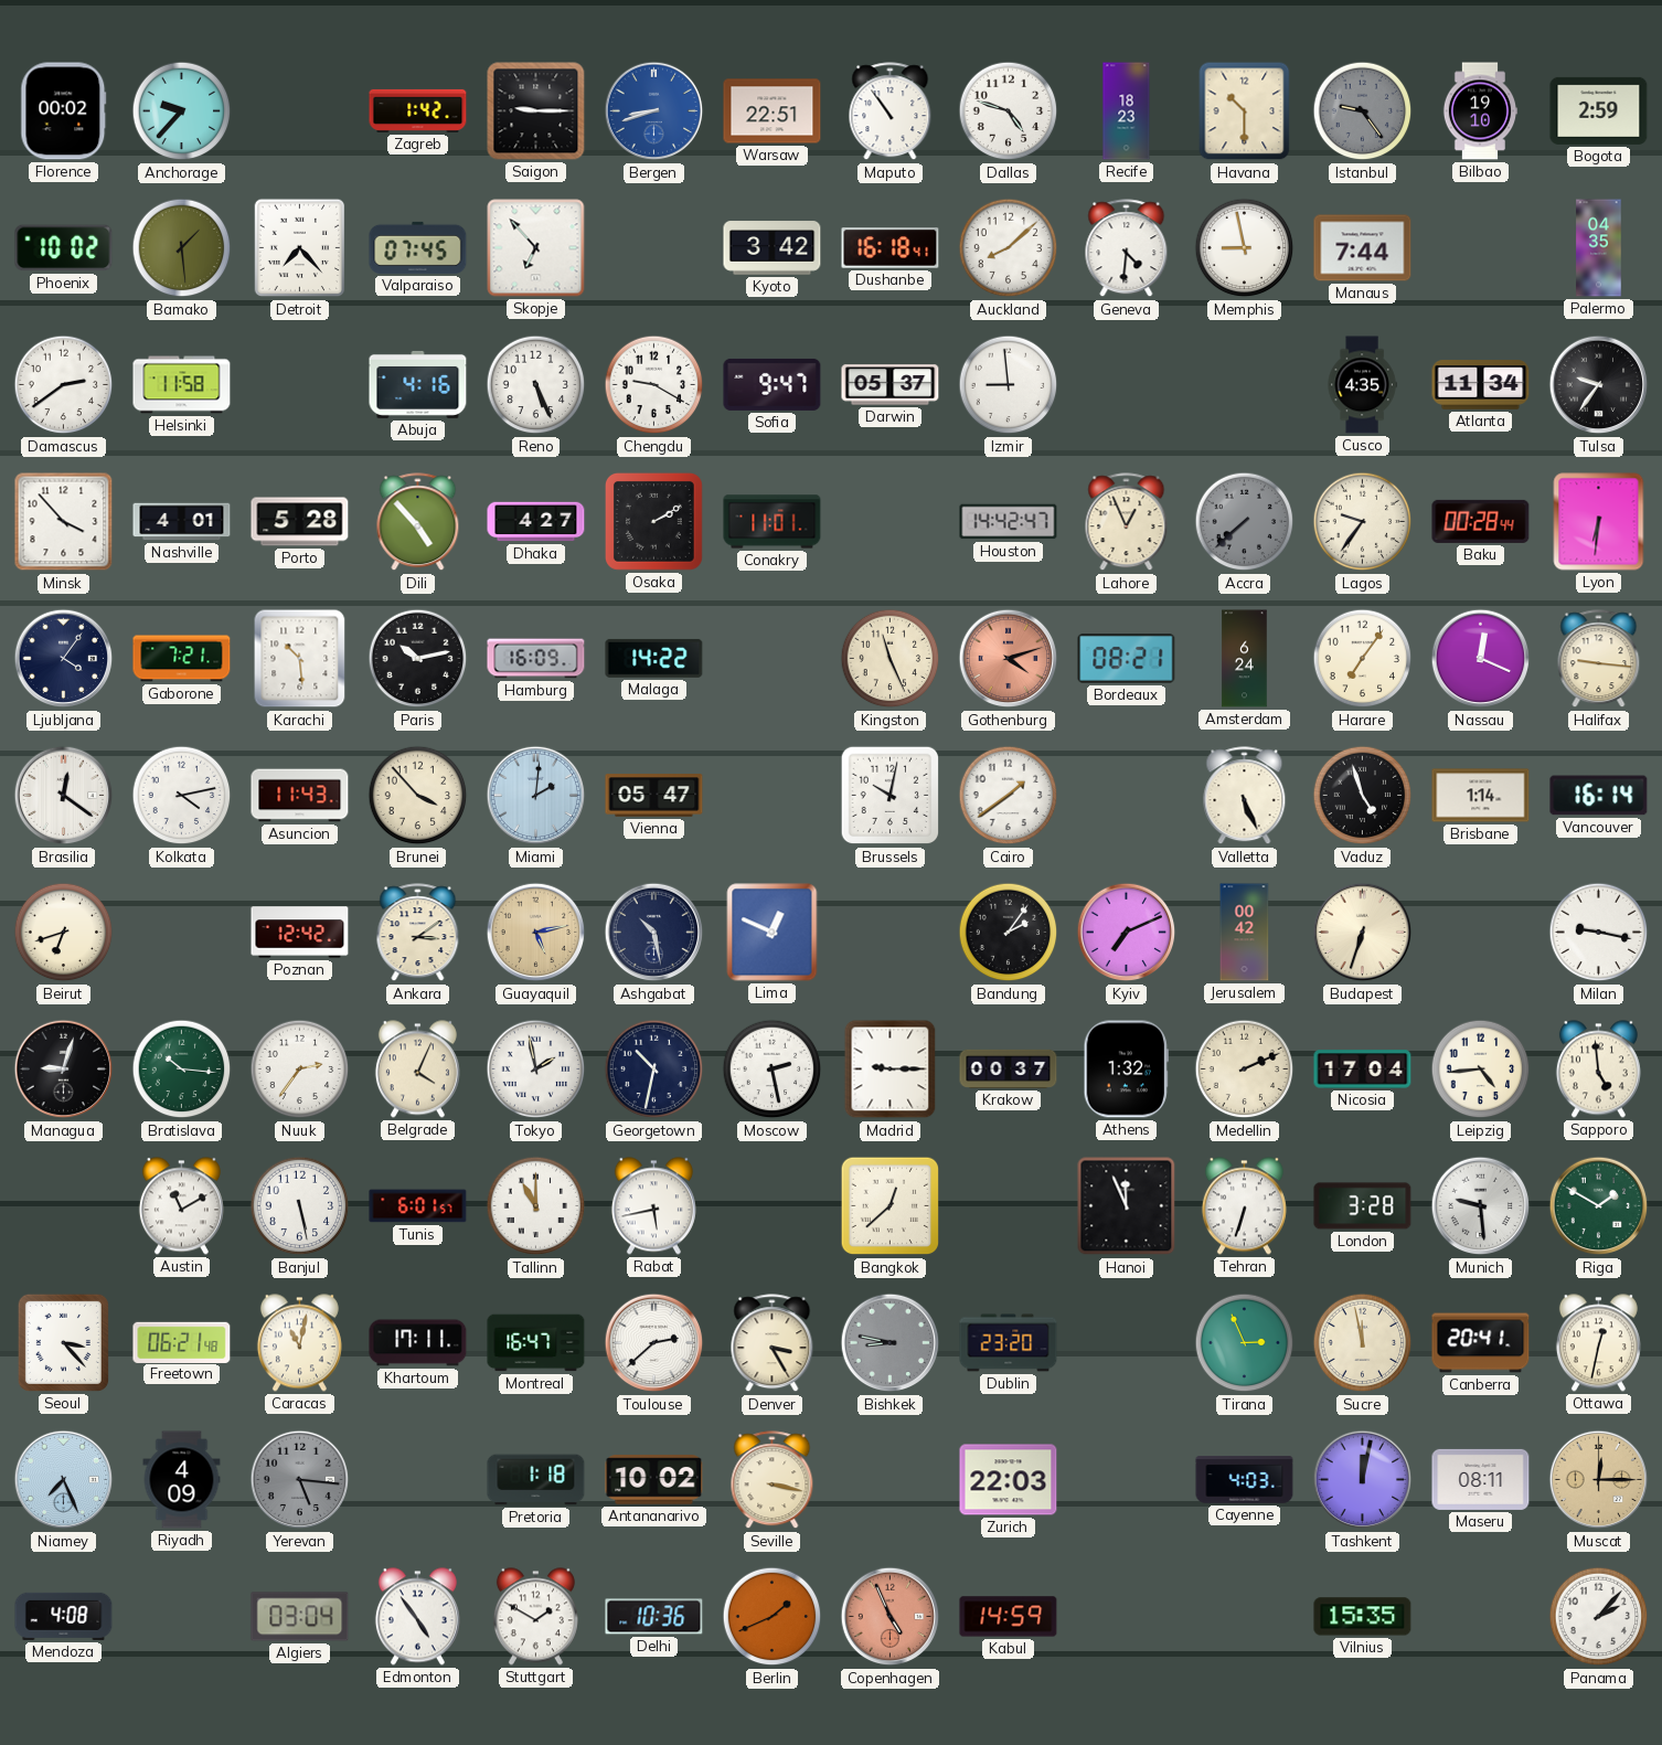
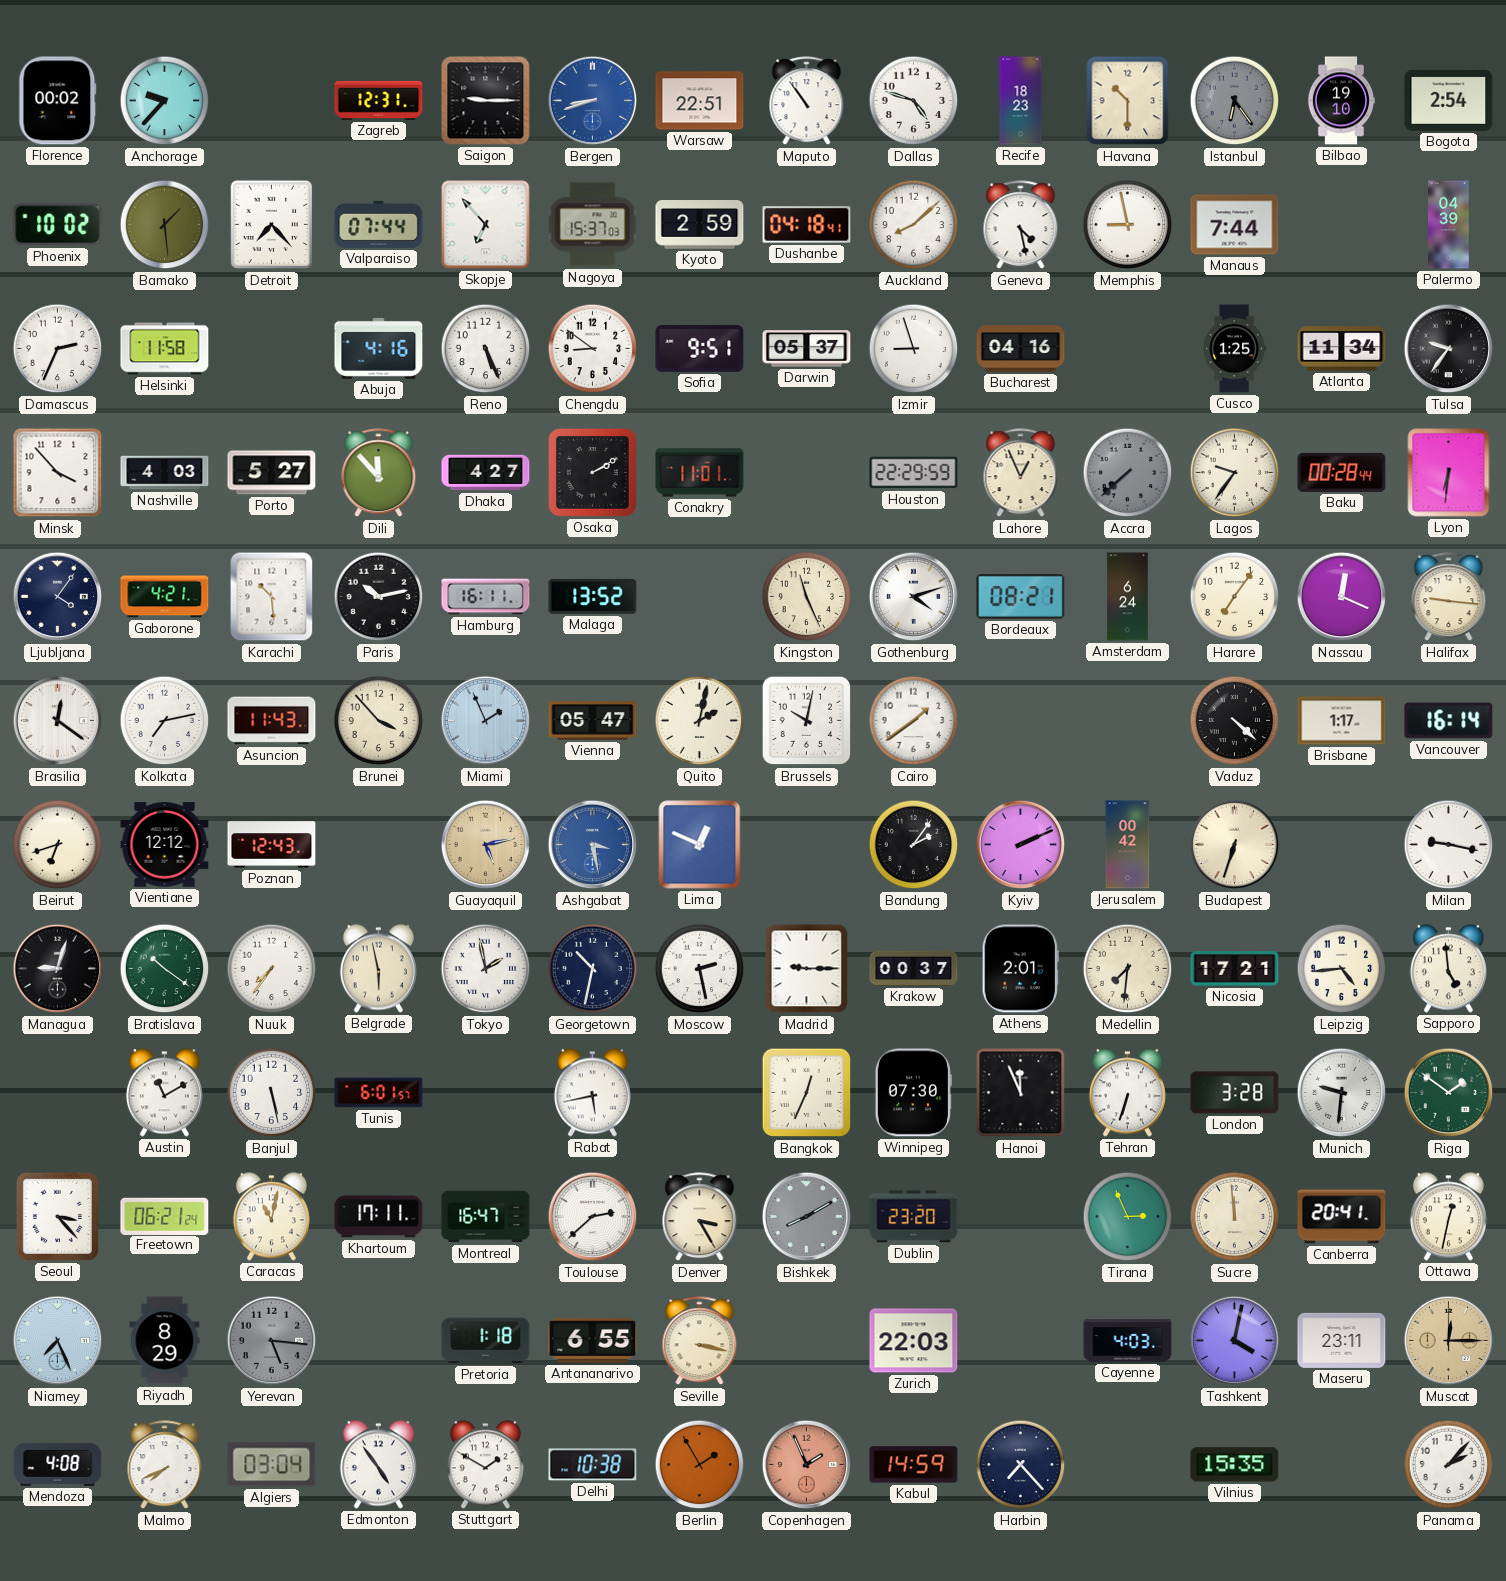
Zagreb: 1:42 -> 12:31
Istanbul: 9:24 -> 6:24
Bogota: 2:59 -> 2:54
Valparaiso: 07:45 -> 07:44
Nagoya: none -> 15:37
Kyoto: 3:42 -> 2:59
Dushanbe: 16:18 -> 04:18
Geneva: 4:31 -> 4:28
Palermo: 04:35 -> 04:39
Damascus: 2:39 -> 2:34
Chengdu: 9:20 -> 8:51
Sofia: 9:47 -> 9:51
Izmir: 8:59 -> 8:57
Bucharest: none -> 04:16
Cusco: 4:35 -> 1:25
Nashville: 4:01 -> 4:03
Porto: 5:28 -> 5:27
Dili: 4:53 -> 11:53
Houston: 14:42 -> 22:29
Gaborone: 7:21 -> 4:21
Hamburg: 16:09 -> 16:11
Malaga: 14:22 -> 13:52
Gothenburg dial: salmon -> white
Kolkata: 4:13 -> 7:13
Miami: 2:01 -> 1:56
Quito: none -> 2:02
Valletta: 5:26 -> none
Vaduz: 4:57 -> 4:22
Brisbane: 1:14 -> 1:17
Vientiane: none -> 12:12
Poznan: 12:42 -> 12:43
Ankara: 3:09 -> none
Ashgabat: 10:28 -> 3:28
Ashgabat dial: navy -> blue
Kyiv: 7:11 -> 2:11
Bratislava: 10:16 -> 10:21
Nuuk: 2:36 -> 7:36
Belgrade: 4:04 -> 5:58
Athens: 1:32 -> 2:01
Medellin: 2:11 -> 7:31
Nicosia: 17:04 -> 17:21
Tallinn: 11:00 -> none
Bangkok: 12:38 -> 12:34
Winnipeg: none -> 07:30
Munich: 9:29 -> 9:31
Riga: 1:50 -> 1:51
Freetown: 06:21:48 -> 06:21:24
Bishkek: 8:47 -> 8:10
Sucre: 11:58 -> 11:59
Riyadh: 4:09 -> 8:29
Antananarivo: 10:02 -> 6:55
Tashkent: 12:02 -> 4:02
Maseru: 08:11 -> 23:11
Malmo: none -> 7:41
Delhi: 10:36 -> 10:38
Berlin: 1:41 -> 1:55
Copenhagen: 4:56 -> 1:56
Harbin: none -> 7:23
